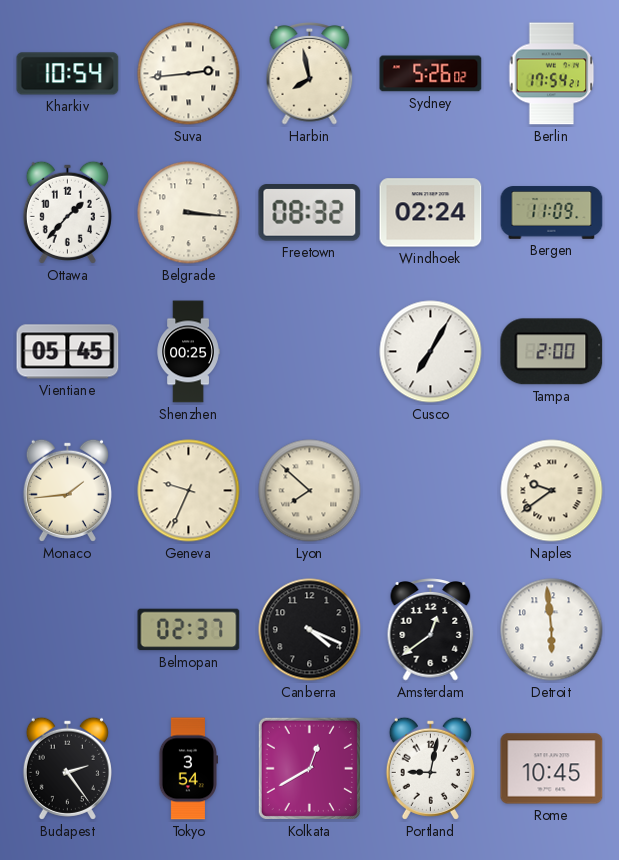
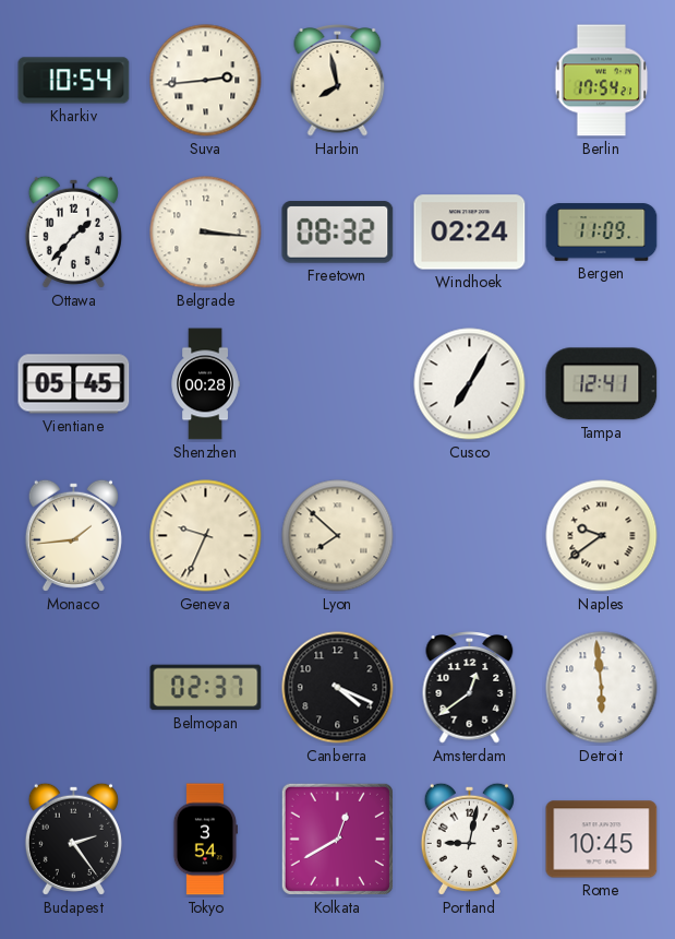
Sydney: 5:26 -> none
Shenzhen: 00:25 -> 00:28
Tampa: 2:00 -> 12:41
